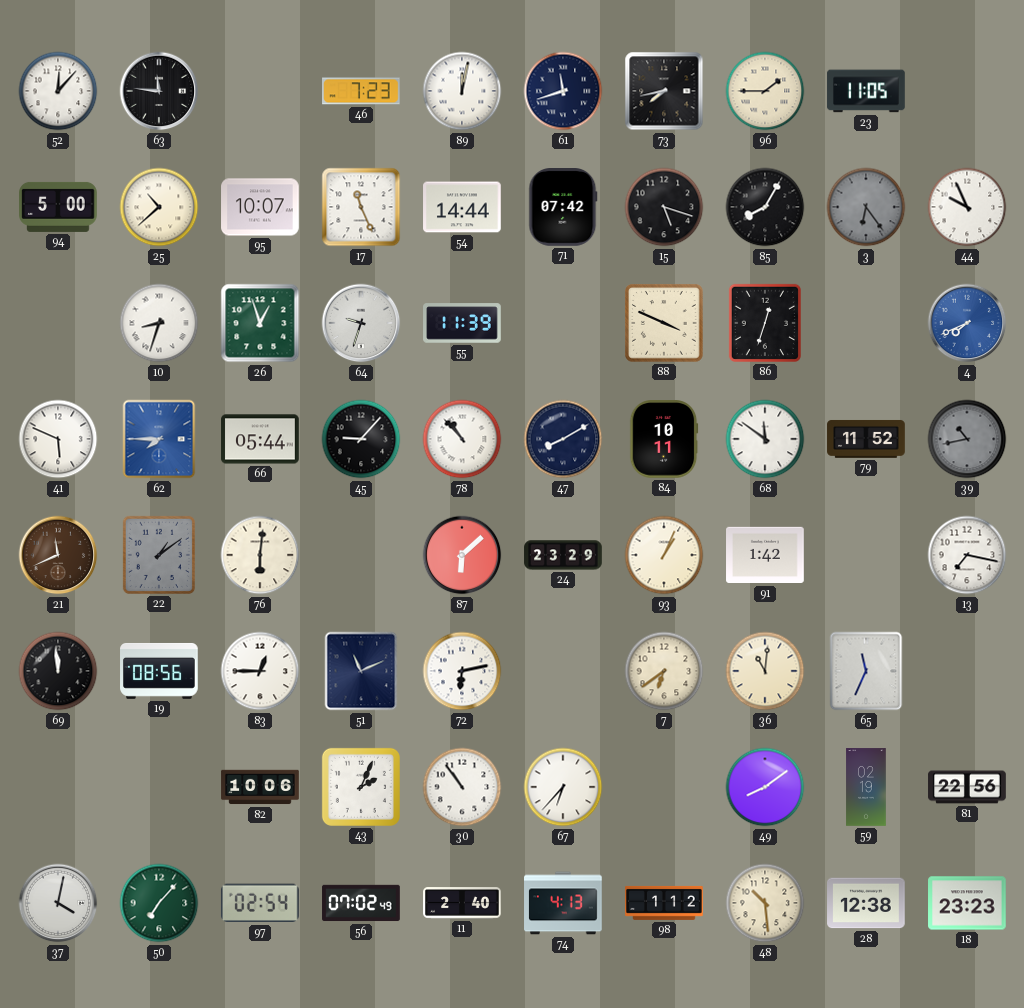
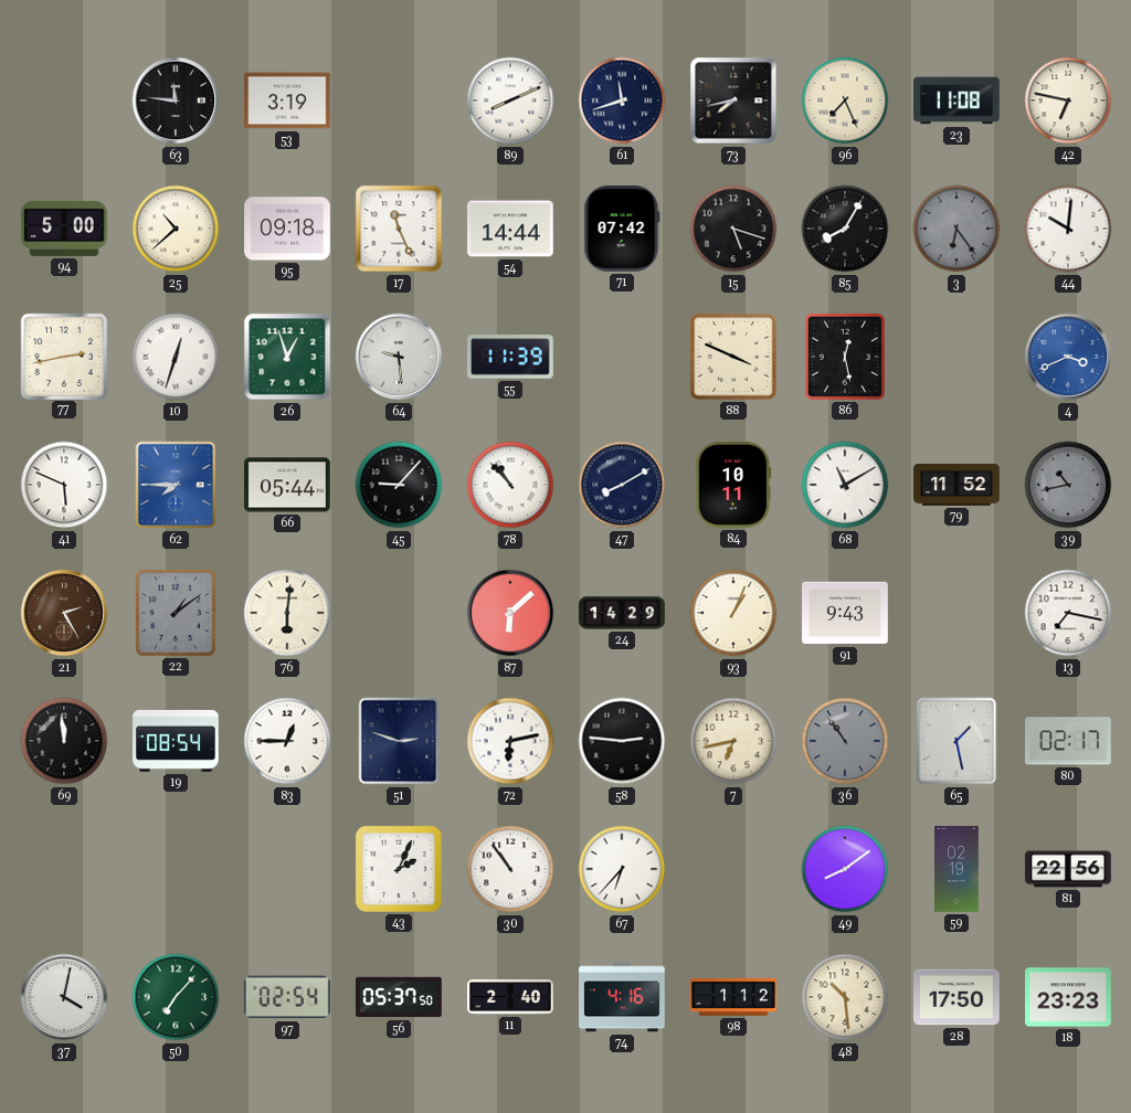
52: 12:07 -> none
53: none -> 3:19
46: 7:23 -> none
89: 12:02 -> 8:11
96: 1:45 -> 7:26
23: 11:05 -> 11:08
42: none -> 6:47
95: 10:07 -> 09:18
44: 9:56 -> 10:01
77: none -> 2:43
10: 8:33 -> 12:33
64: 9:33 -> 9:29
86: 12:33 -> 12:28
4: 7:41 -> 3:41
68: 11:51 -> 11:10
21: 11:41 -> 2:25
24: 23:29 -> 14:29
91: 1:42 -> 9:43
19: 08:56 -> 08:54
51: 11:11 -> 2:48
58: none -> 2:46
7: 6:39 -> 6:43
36: 11:01 -> 10:54
36 dial: cream -> grey
65: 11:34 -> 1:28
80: none -> 02:17
82: 10:06 -> none
56: 07:02 -> 05:37
74: 4:13 -> 4:16
28: 12:38 -> 17:50
